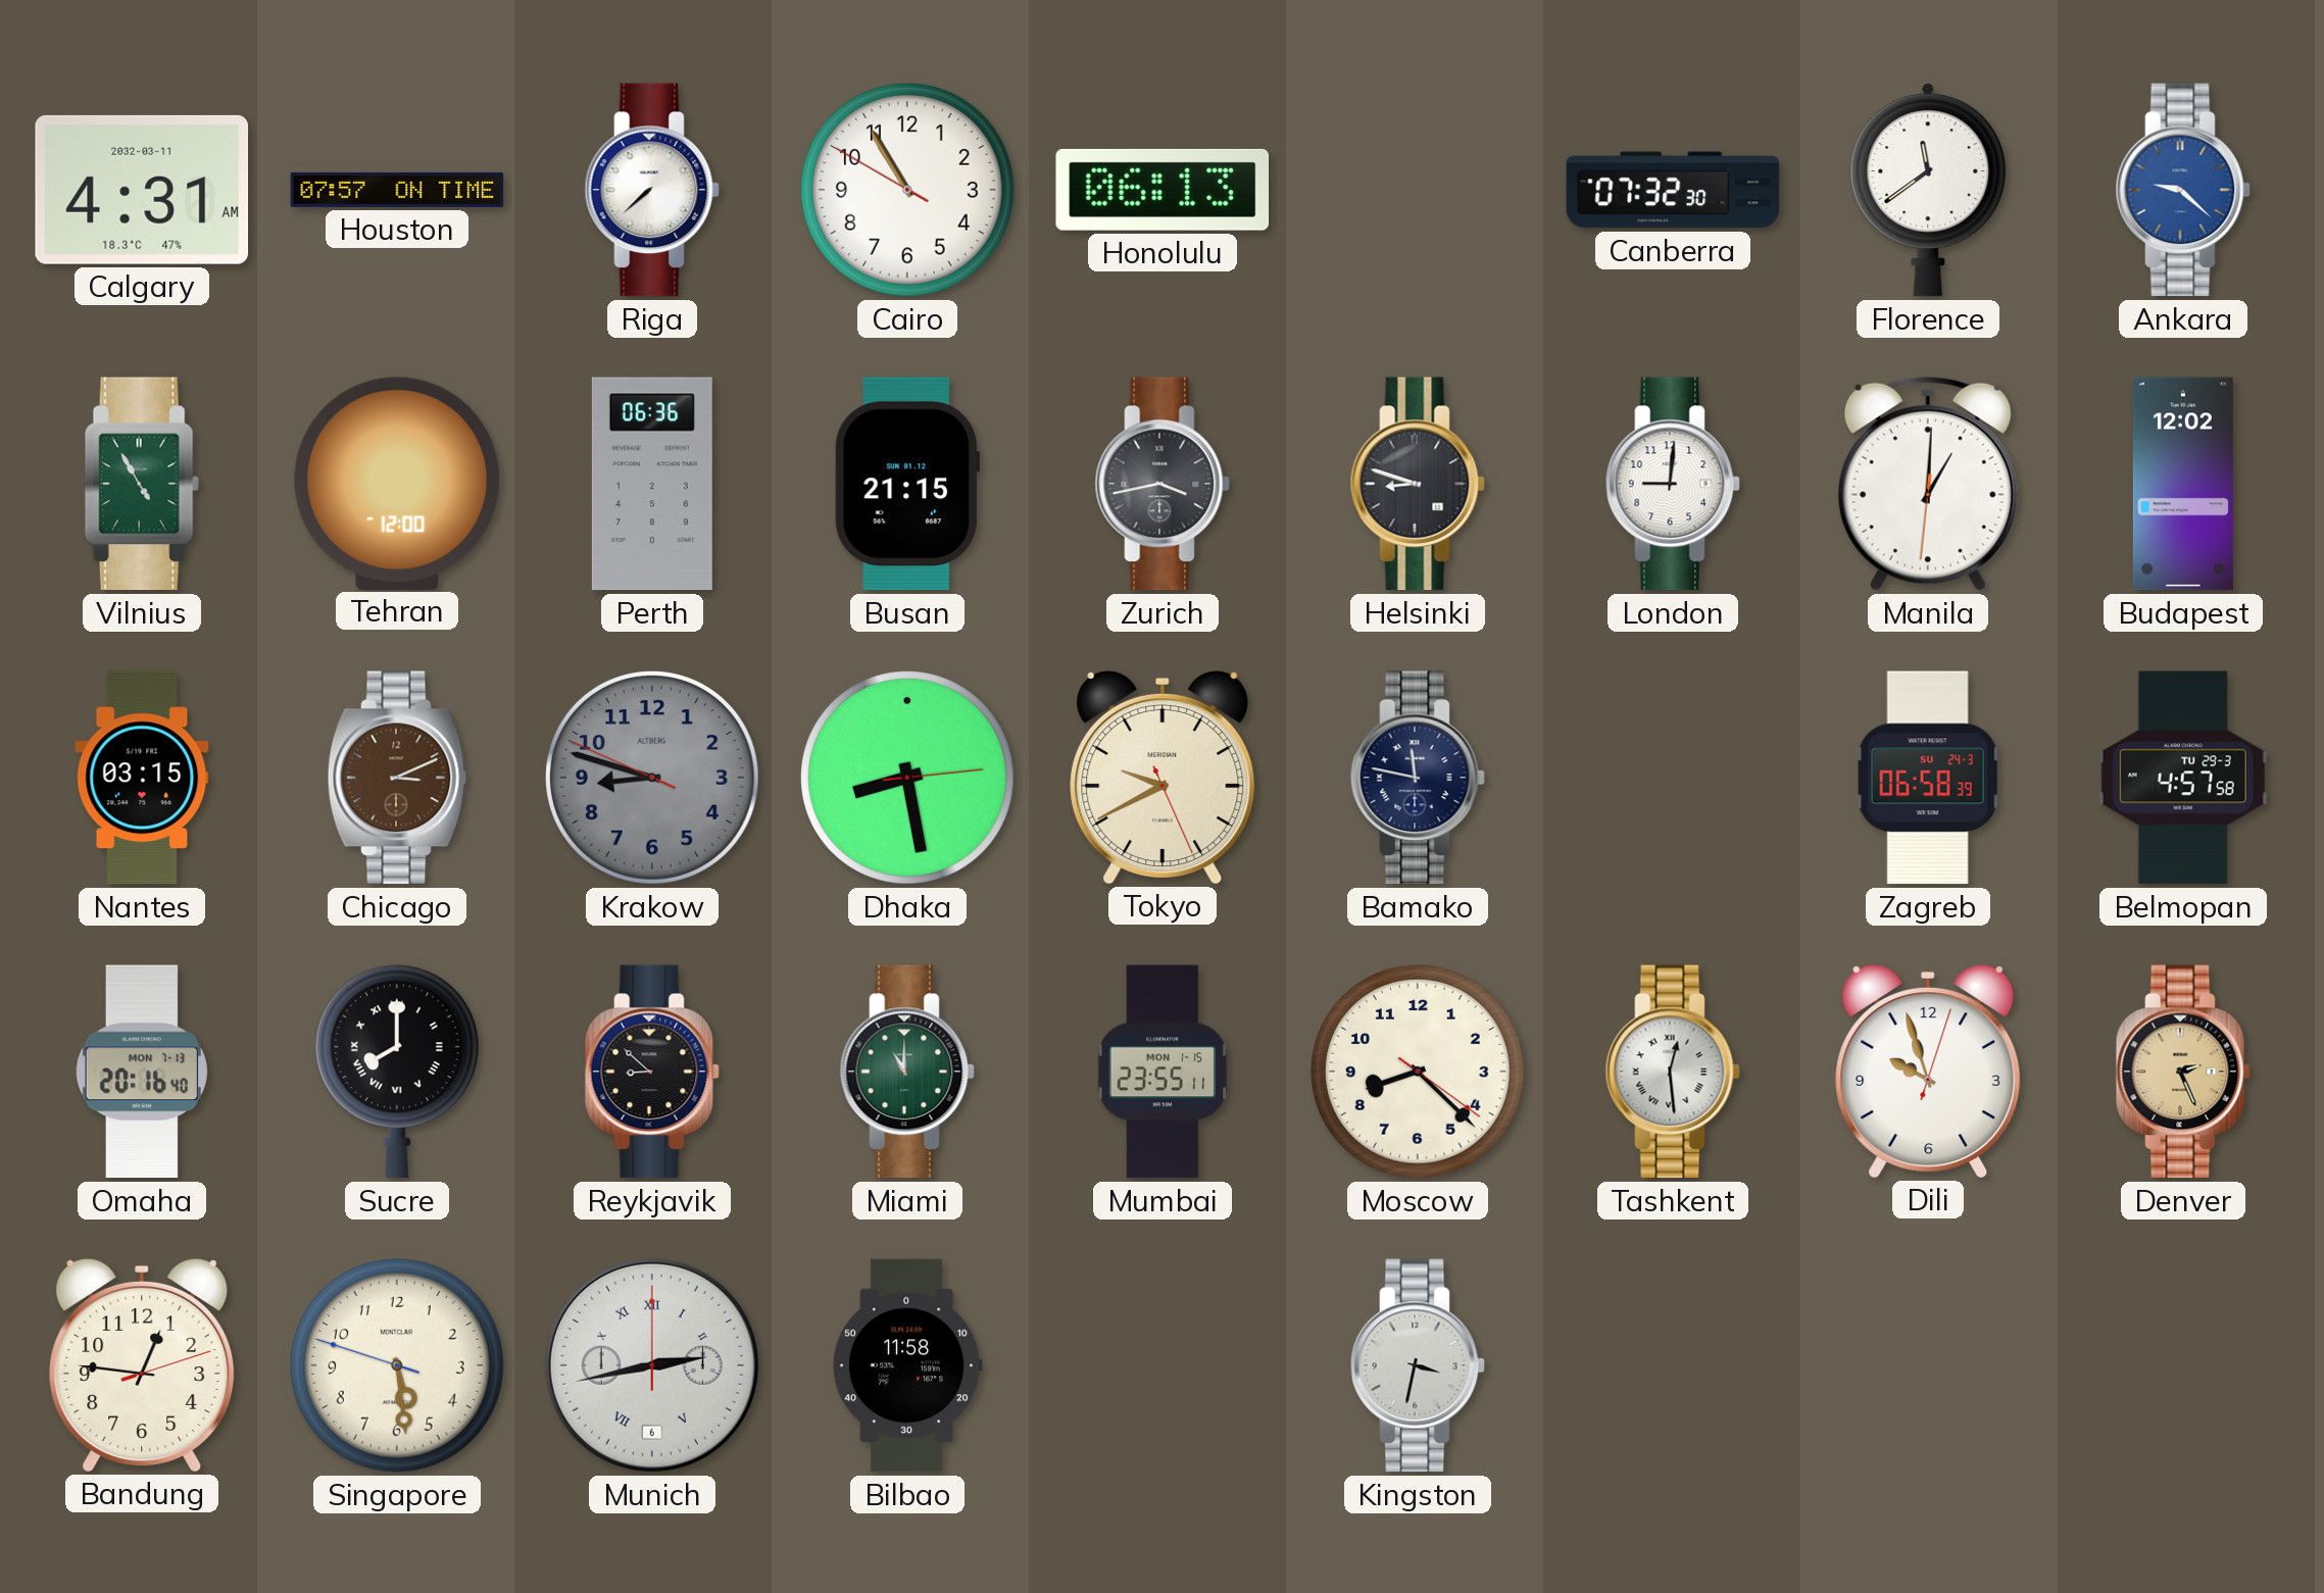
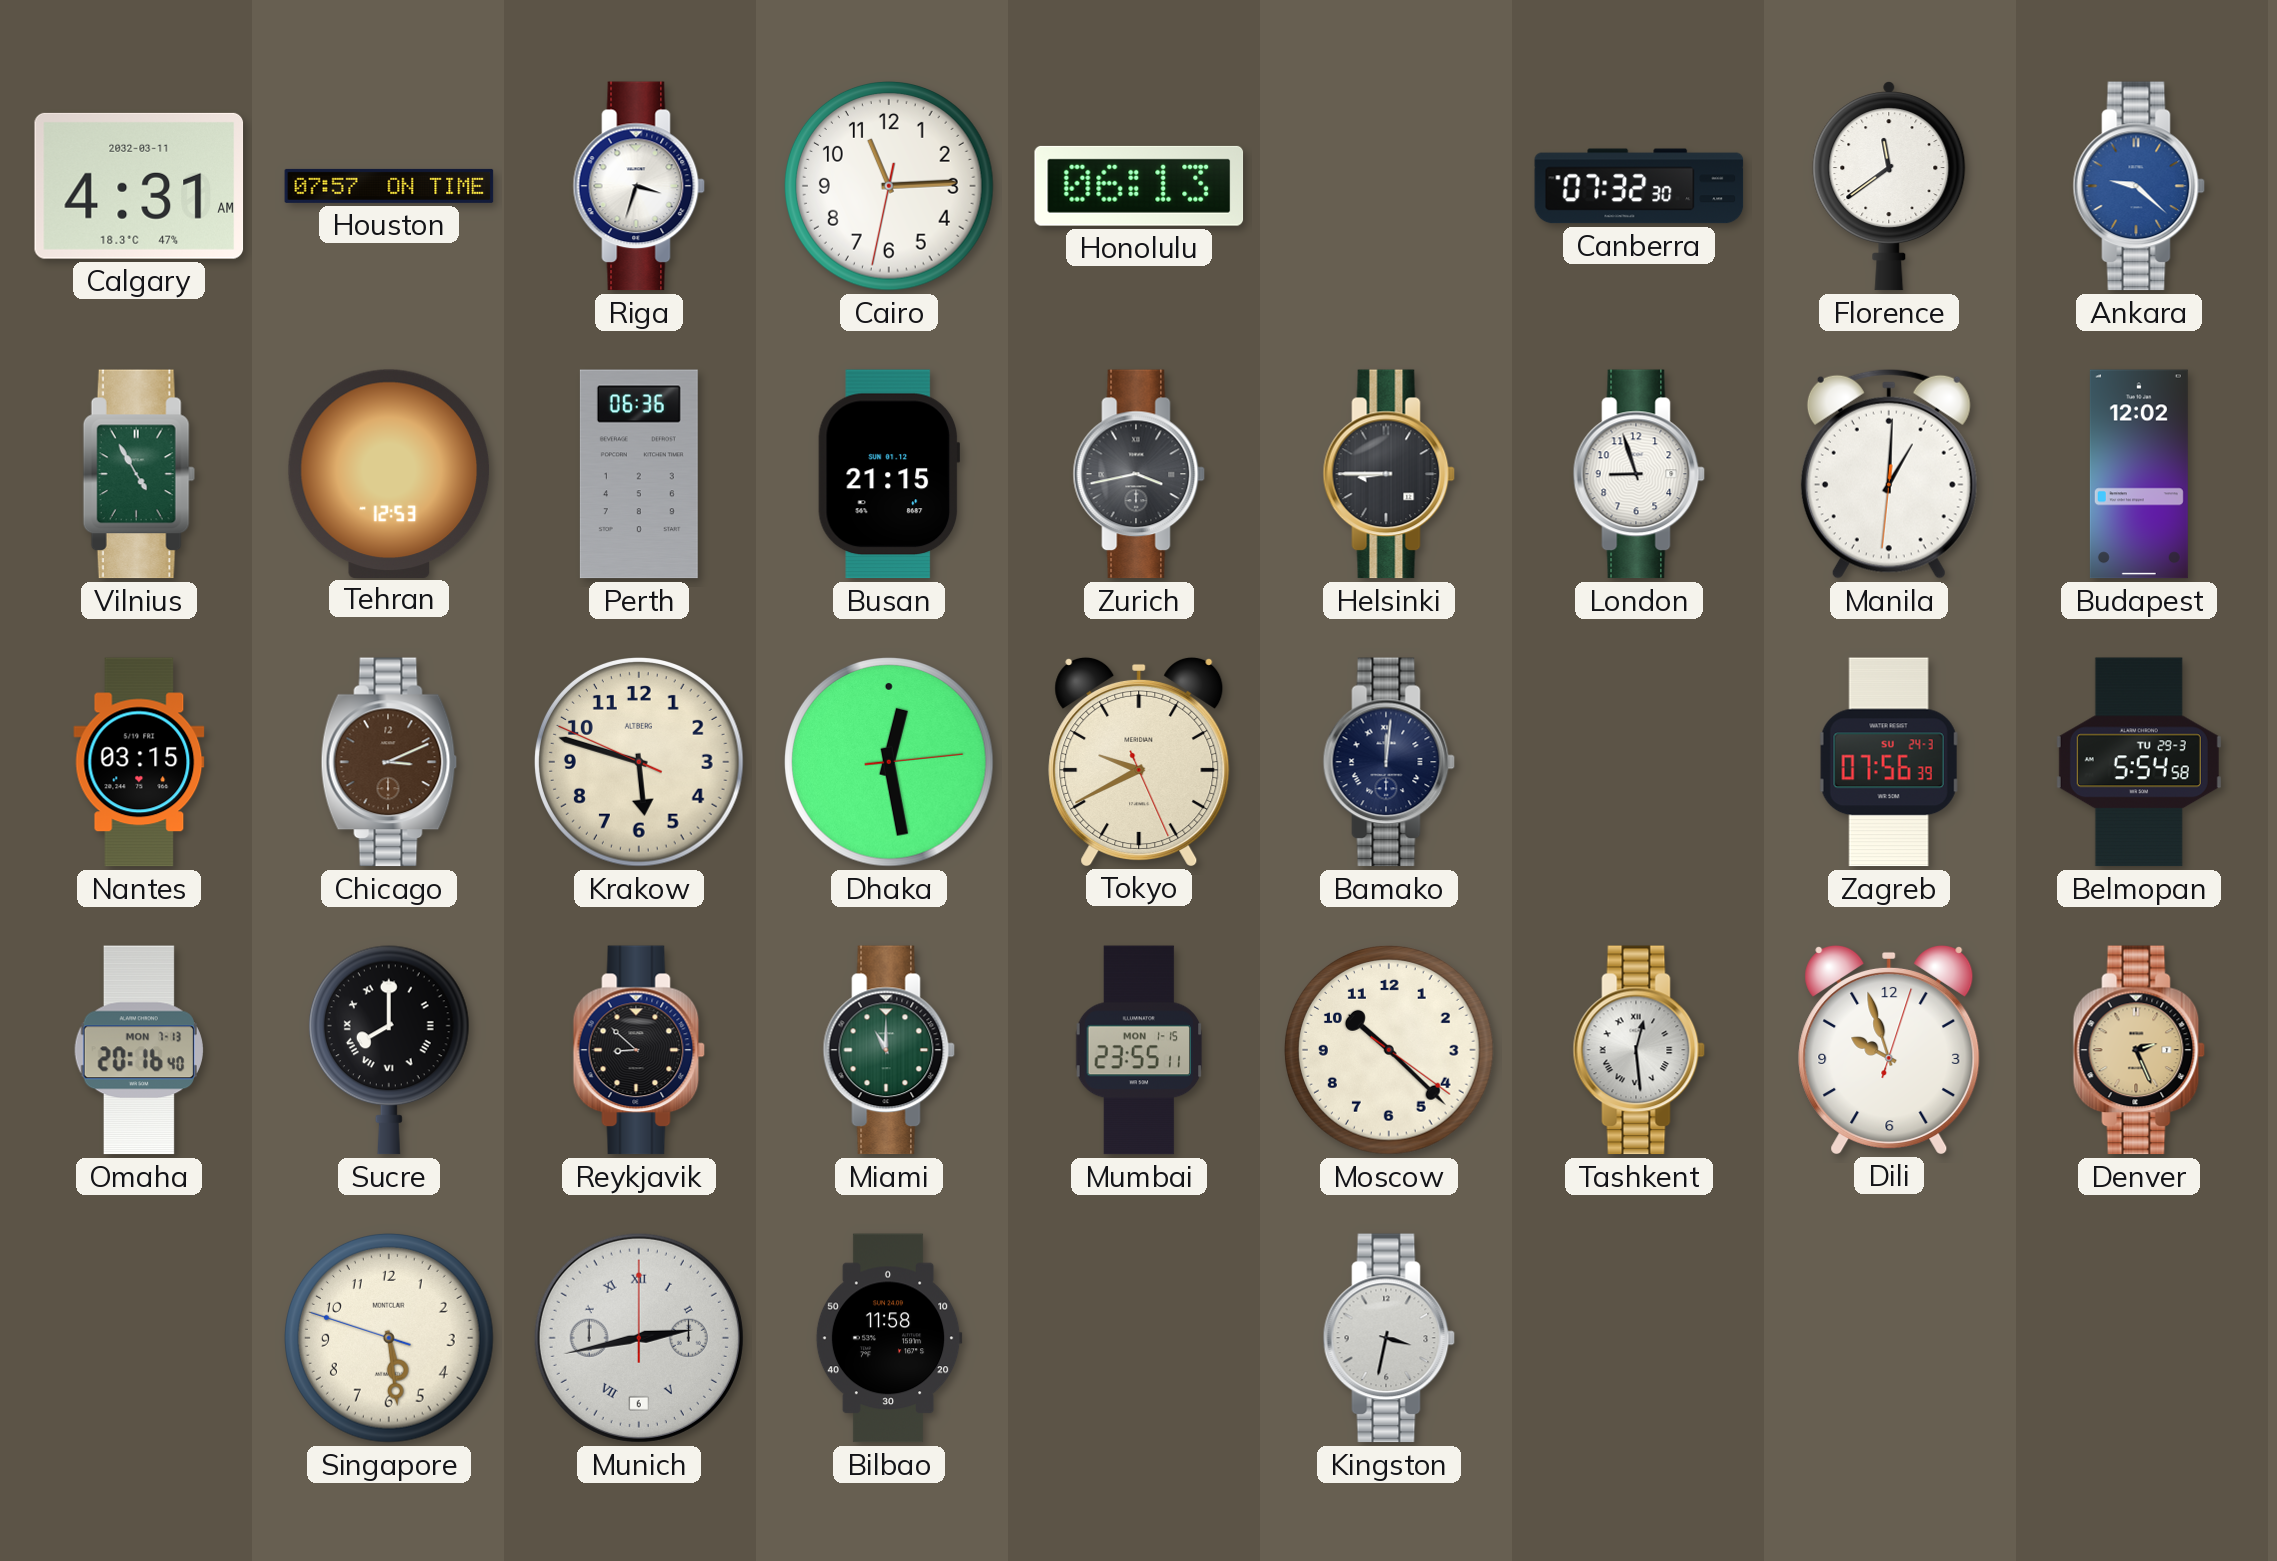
Riga: 7:38 -> 3:33
Cairo: 10:54 -> 11:14
Tehran: 12:00 -> 12:53
Helsinki: 8:48 -> 8:45
London: 9:01 -> 8:57
Krakow: 8:47 -> 5:47
Krakow dial: grey -> cream
Dhaka: 8:28 -> 12:28
Bamako: 11:47 -> 12:01
Zagreb: 06:58 -> 07:56
Belmopan: 4:57 -> 5:54
Moscow: 8:22 -> 10:22
Bandung: 12:46 -> none
